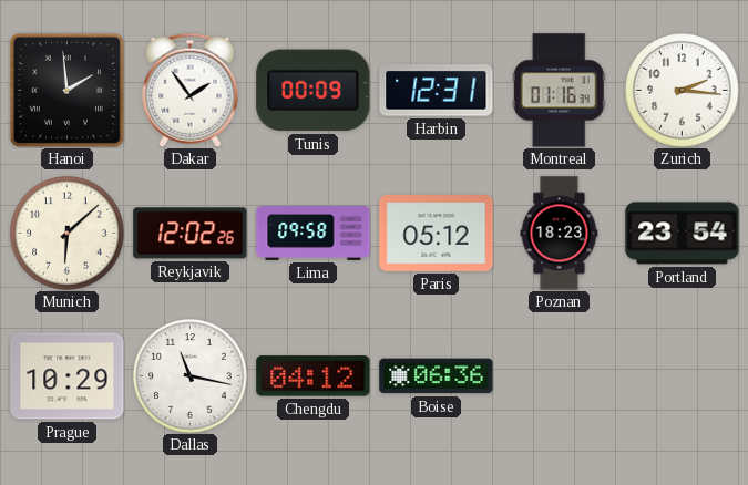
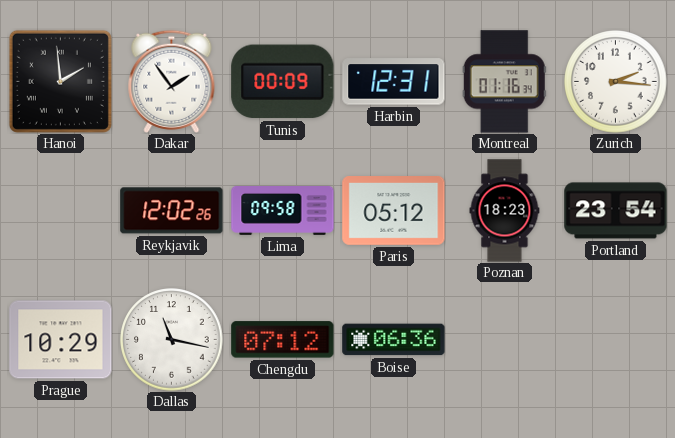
Munich: 6:08 -> none
Chengdu: 04:12 -> 07:12
